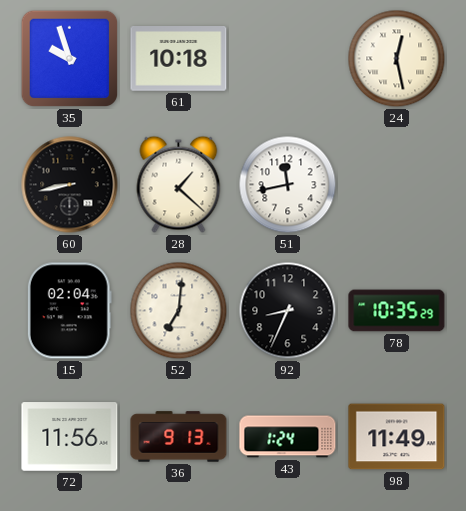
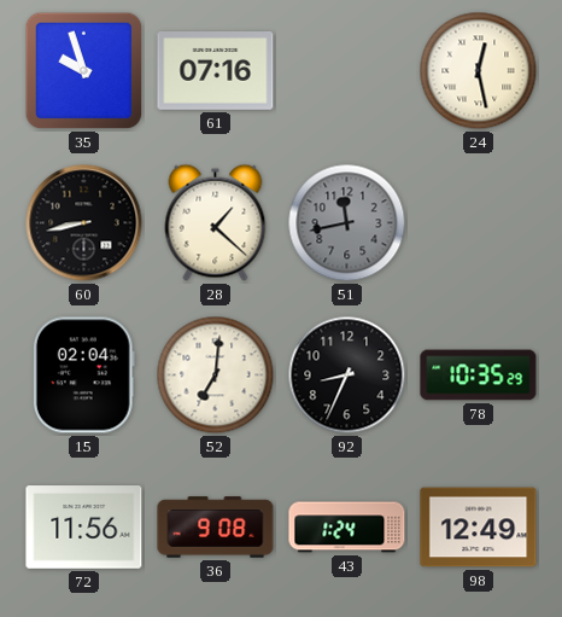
61: 10:18 -> 07:16
51 dial: white -> grey
36: 9:13 -> 9:08
98: 11:49 -> 12:49
